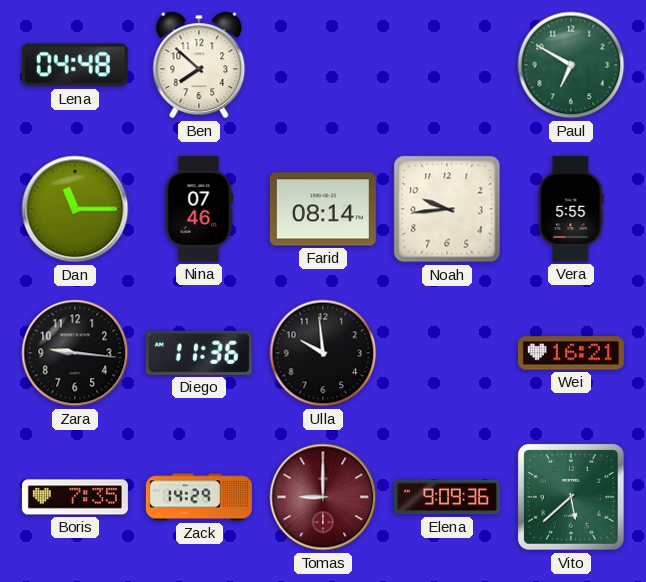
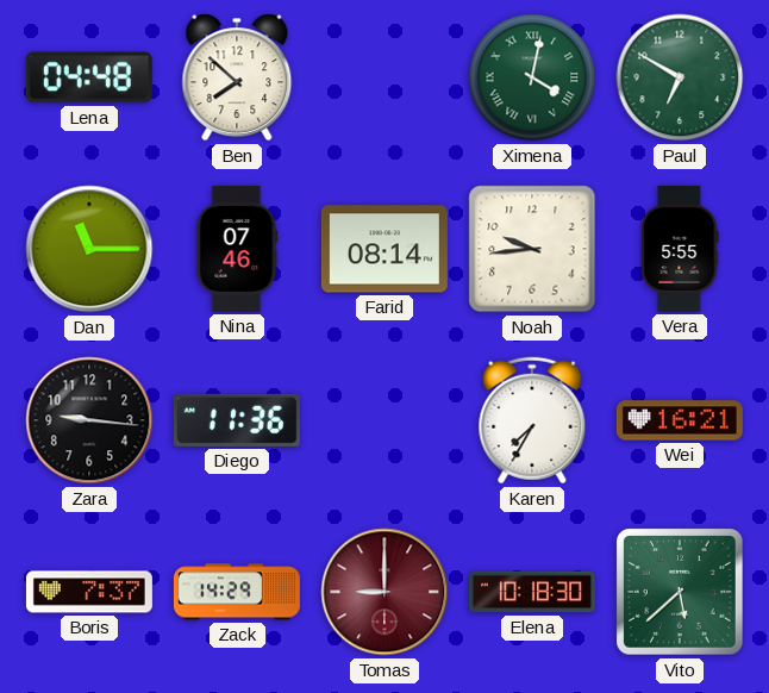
Ximena: none -> 4:02
Ulla: 9:59 -> none
Karen: none -> 7:35
Boris: 7:35 -> 7:37
Elena: 9:09 -> 10:18
